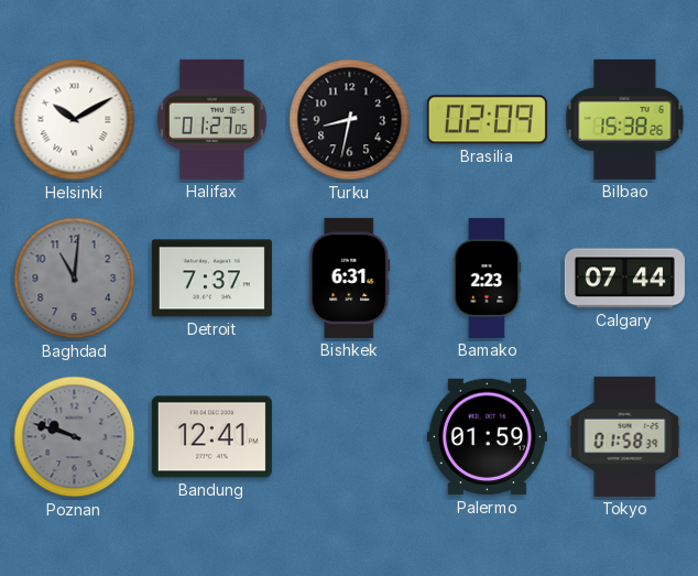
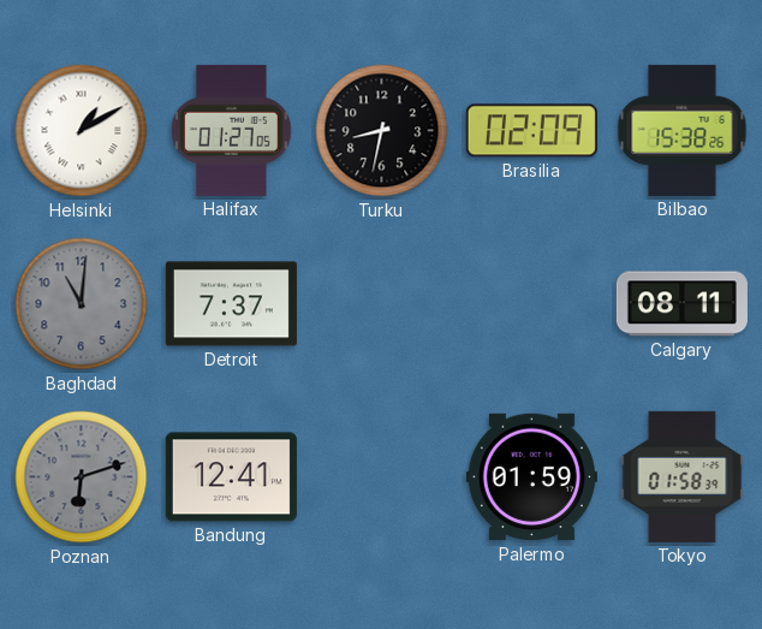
Helsinki: 10:10 -> 1:10
Bishkek: 6:31 -> none
Bamako: 2:23 -> none
Calgary: 07:44 -> 08:11
Poznan: 9:48 -> 6:12
